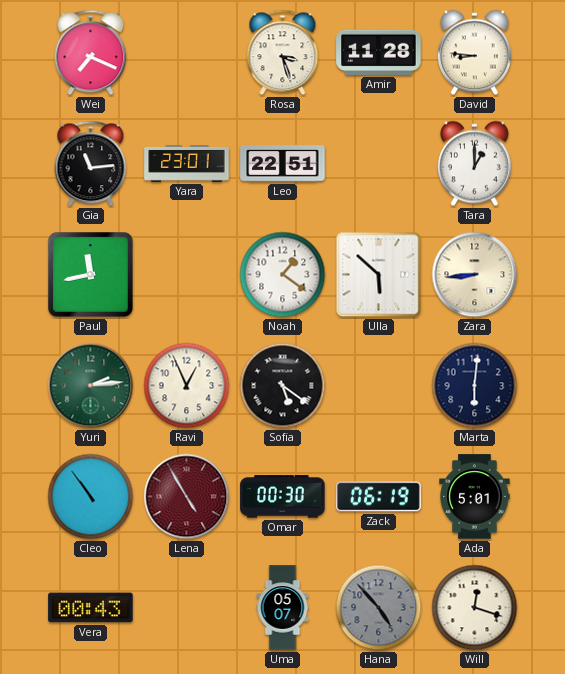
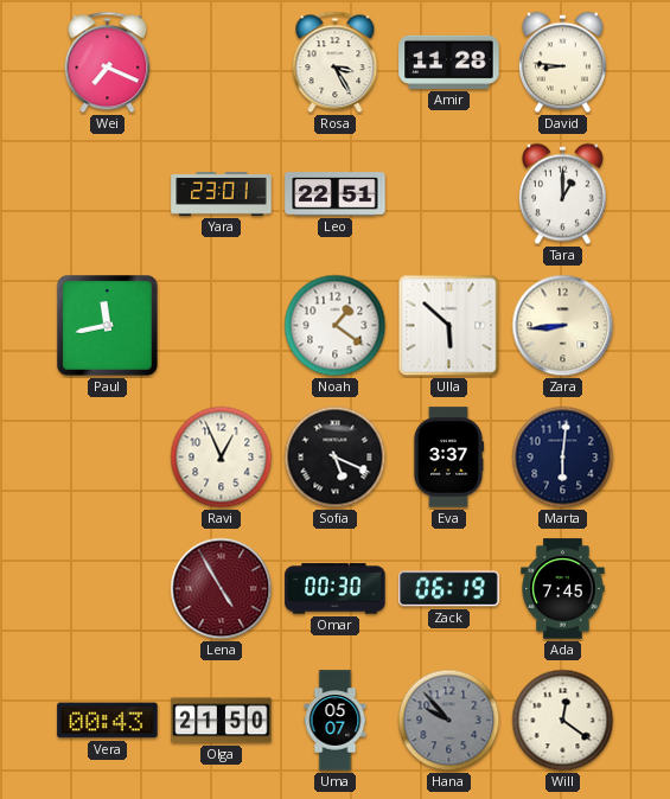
Rosa: 3:27 -> 3:25
Gia: 11:14 -> none
Yuri: 2:14 -> none
Sofia: 5:21 -> 5:19
Eva: none -> 3:37
Cleo: 10:54 -> none
Ada: 5:01 -> 7:45
Olga: none -> 21:50
Hana: 4:53 -> 9:53
Will: 12:18 -> 12:21
